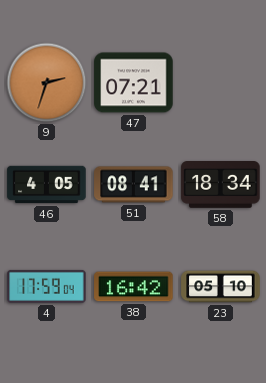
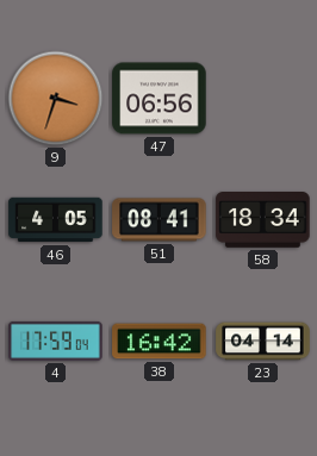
9: 2:33 -> 3:33
47: 07:21 -> 06:56
23: 05:10 -> 04:14
